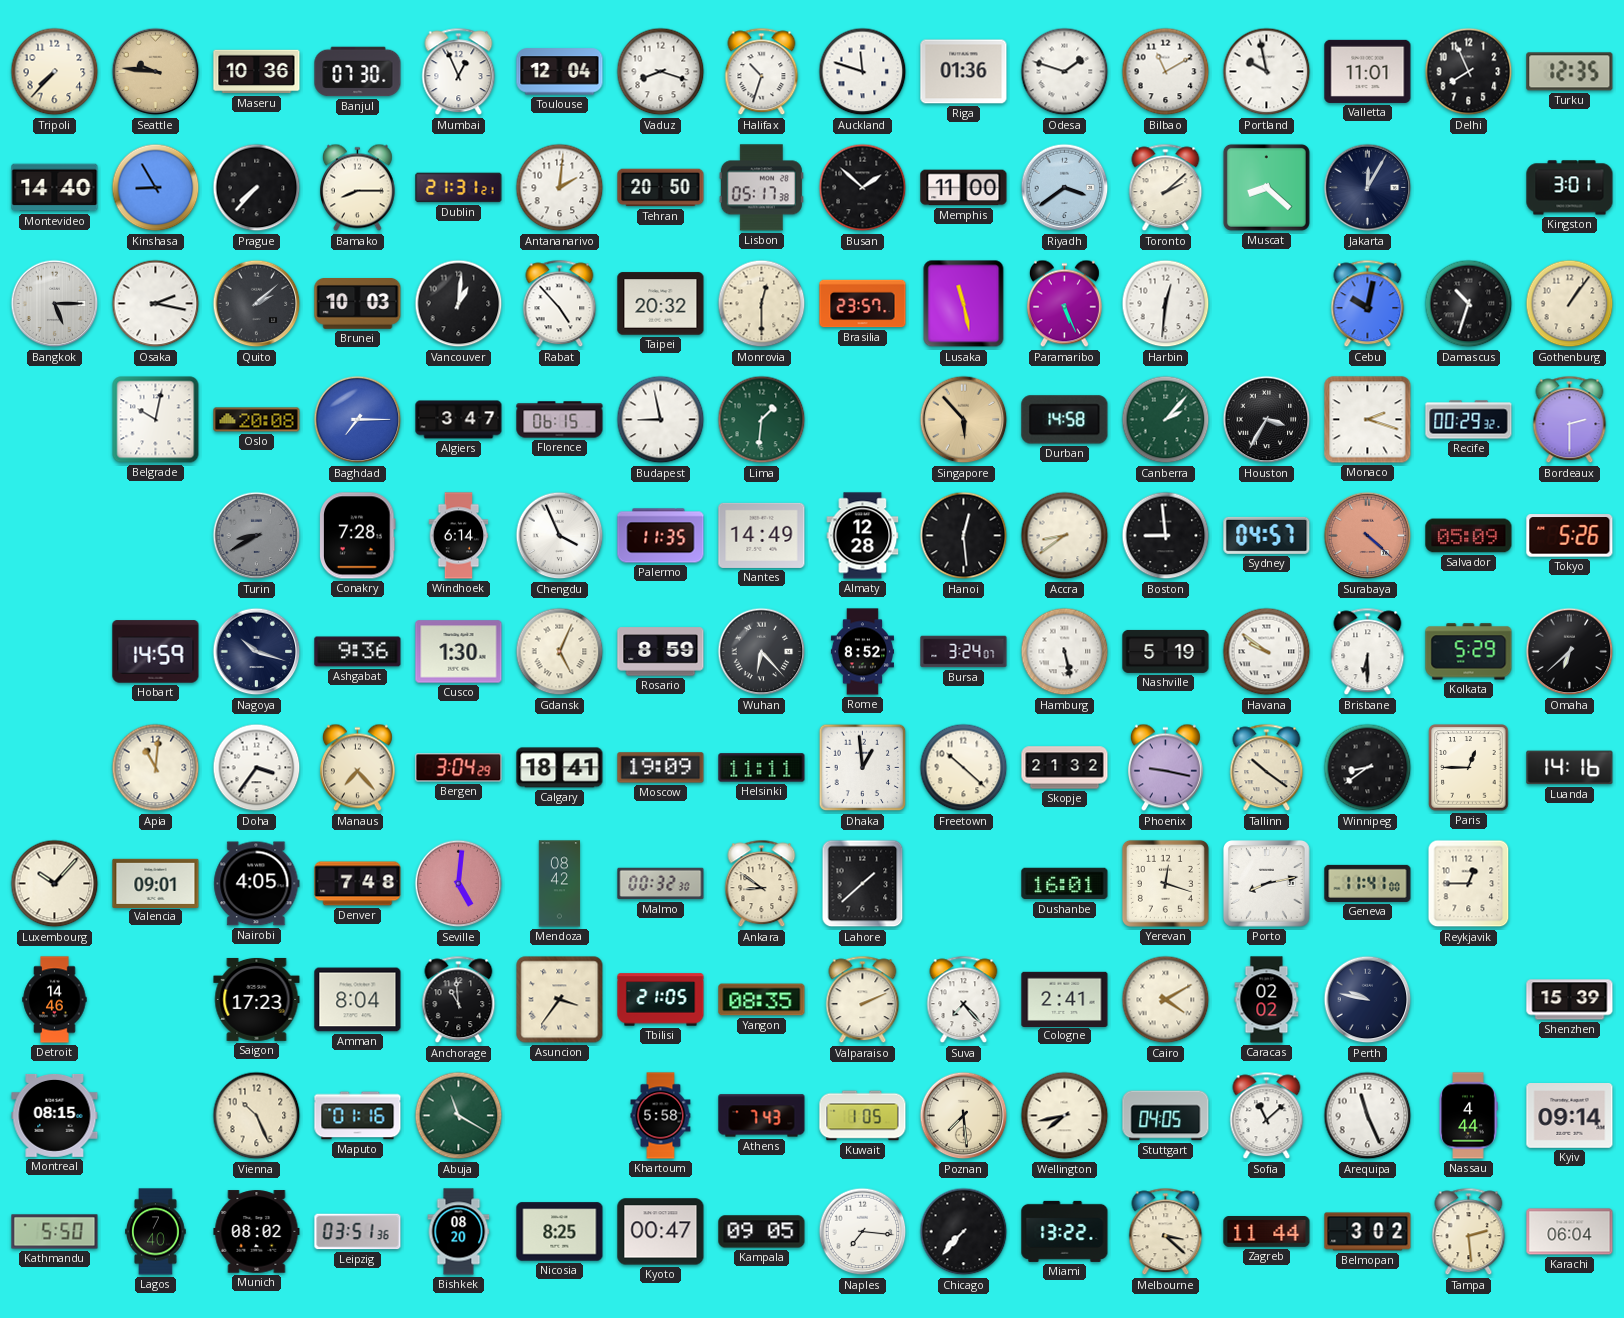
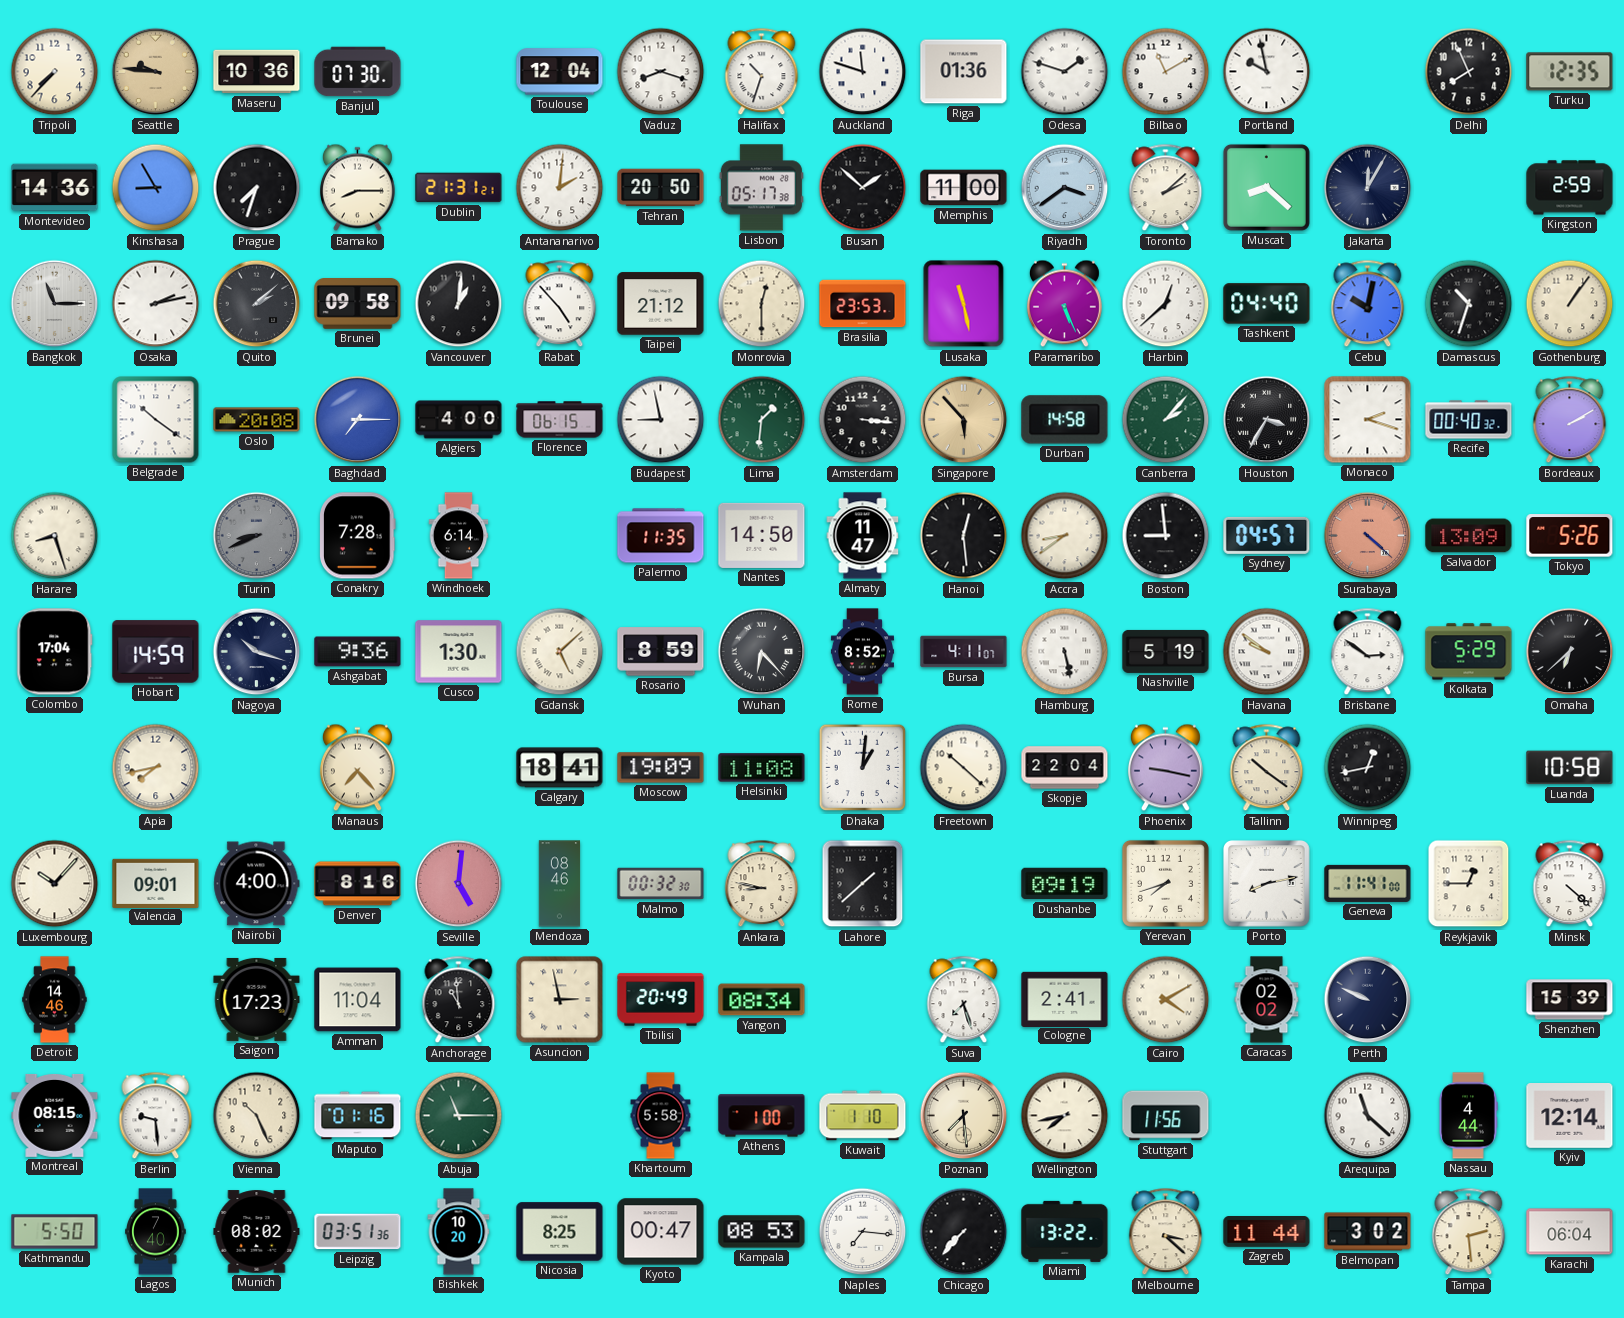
Mumbai: 12:56 -> none
Valletta: 11:01 -> none
Montevideo: 14:40 -> 14:36
Prague: 7:37 -> 7:33
Kingston: 3:01 -> 2:59
Bangkok: 5:15 -> 11:15
Osaka: 2:17 -> 2:13
Brunei: 10:03 -> 09:58
Taipei: 20:32 -> 21:12
Brasilia: 23:57 -> 23:53
Harbin: 12:31 -> 12:38
Tashkent: none -> 04:40
Belgrade: 10:02 -> 10:21
Algiers: 3:47 -> 4:00
Amsterdam: none -> 3:16
Recife: 00:29 -> 00:40
Bordeaux: 2:30 -> 2:10
Harare: none -> 8:27
Turin: 8:40 -> 8:41
Chengdu: 3:56 -> none
Nantes: 14:49 -> 14:50
Almaty: 12:28 -> 11:47
Salvador: 05:09 -> 13:09
Colombo: none -> 17:04
Gdansk: 5:04 -> 5:08
Bursa: 3:24 -> 4:11
Brisbane: 6:30 -> 2:51
Apia: 11:01 -> 7:43
Doha: 3:36 -> none
Bergen: 3:04 -> none
Helsinki: 11:11 -> 11:08
Dhaka: 12:59 -> 1:01
Skopje: 21:32 -> 22:04
Winnipeg: 8:39 -> 12:43
Paris: 12:45 -> none
Luanda: 14:16 -> 10:58
Nairobi: 4:05 -> 4:00
Denver: 7:48 -> 8:16
Mendoza: 08:42 -> 08:46
Ankara: 8:51 -> 8:47
Dushanbe: 16:01 -> 09:19
Yerevan: 12:18 -> 7:42
Minsk: none -> 4:22
Amman: 8:04 -> 11:04
Asuncion: 3:36 -> 2:58
Tbilisi: 21:05 -> 20:49
Yangon: 08:35 -> 08:34
Valparaiso: 2:11 -> none
Suva: 7:23 -> 7:27
Perth: 9:47 -> 9:49
Berlin: none -> 9:29
Abuja: 11:20 -> 11:15
Athens: 7:43 -> 1:00
Kuwait: 1:05 -> 1:10
Stuttgart: 04:05 -> 11:56
Sofia: 11:08 -> none
Arequipa: 11:26 -> 11:22
Kyiv: 09:14 -> 12:14
Bishkek: 08:20 -> 10:20
Kampala: 09:05 -> 08:53
